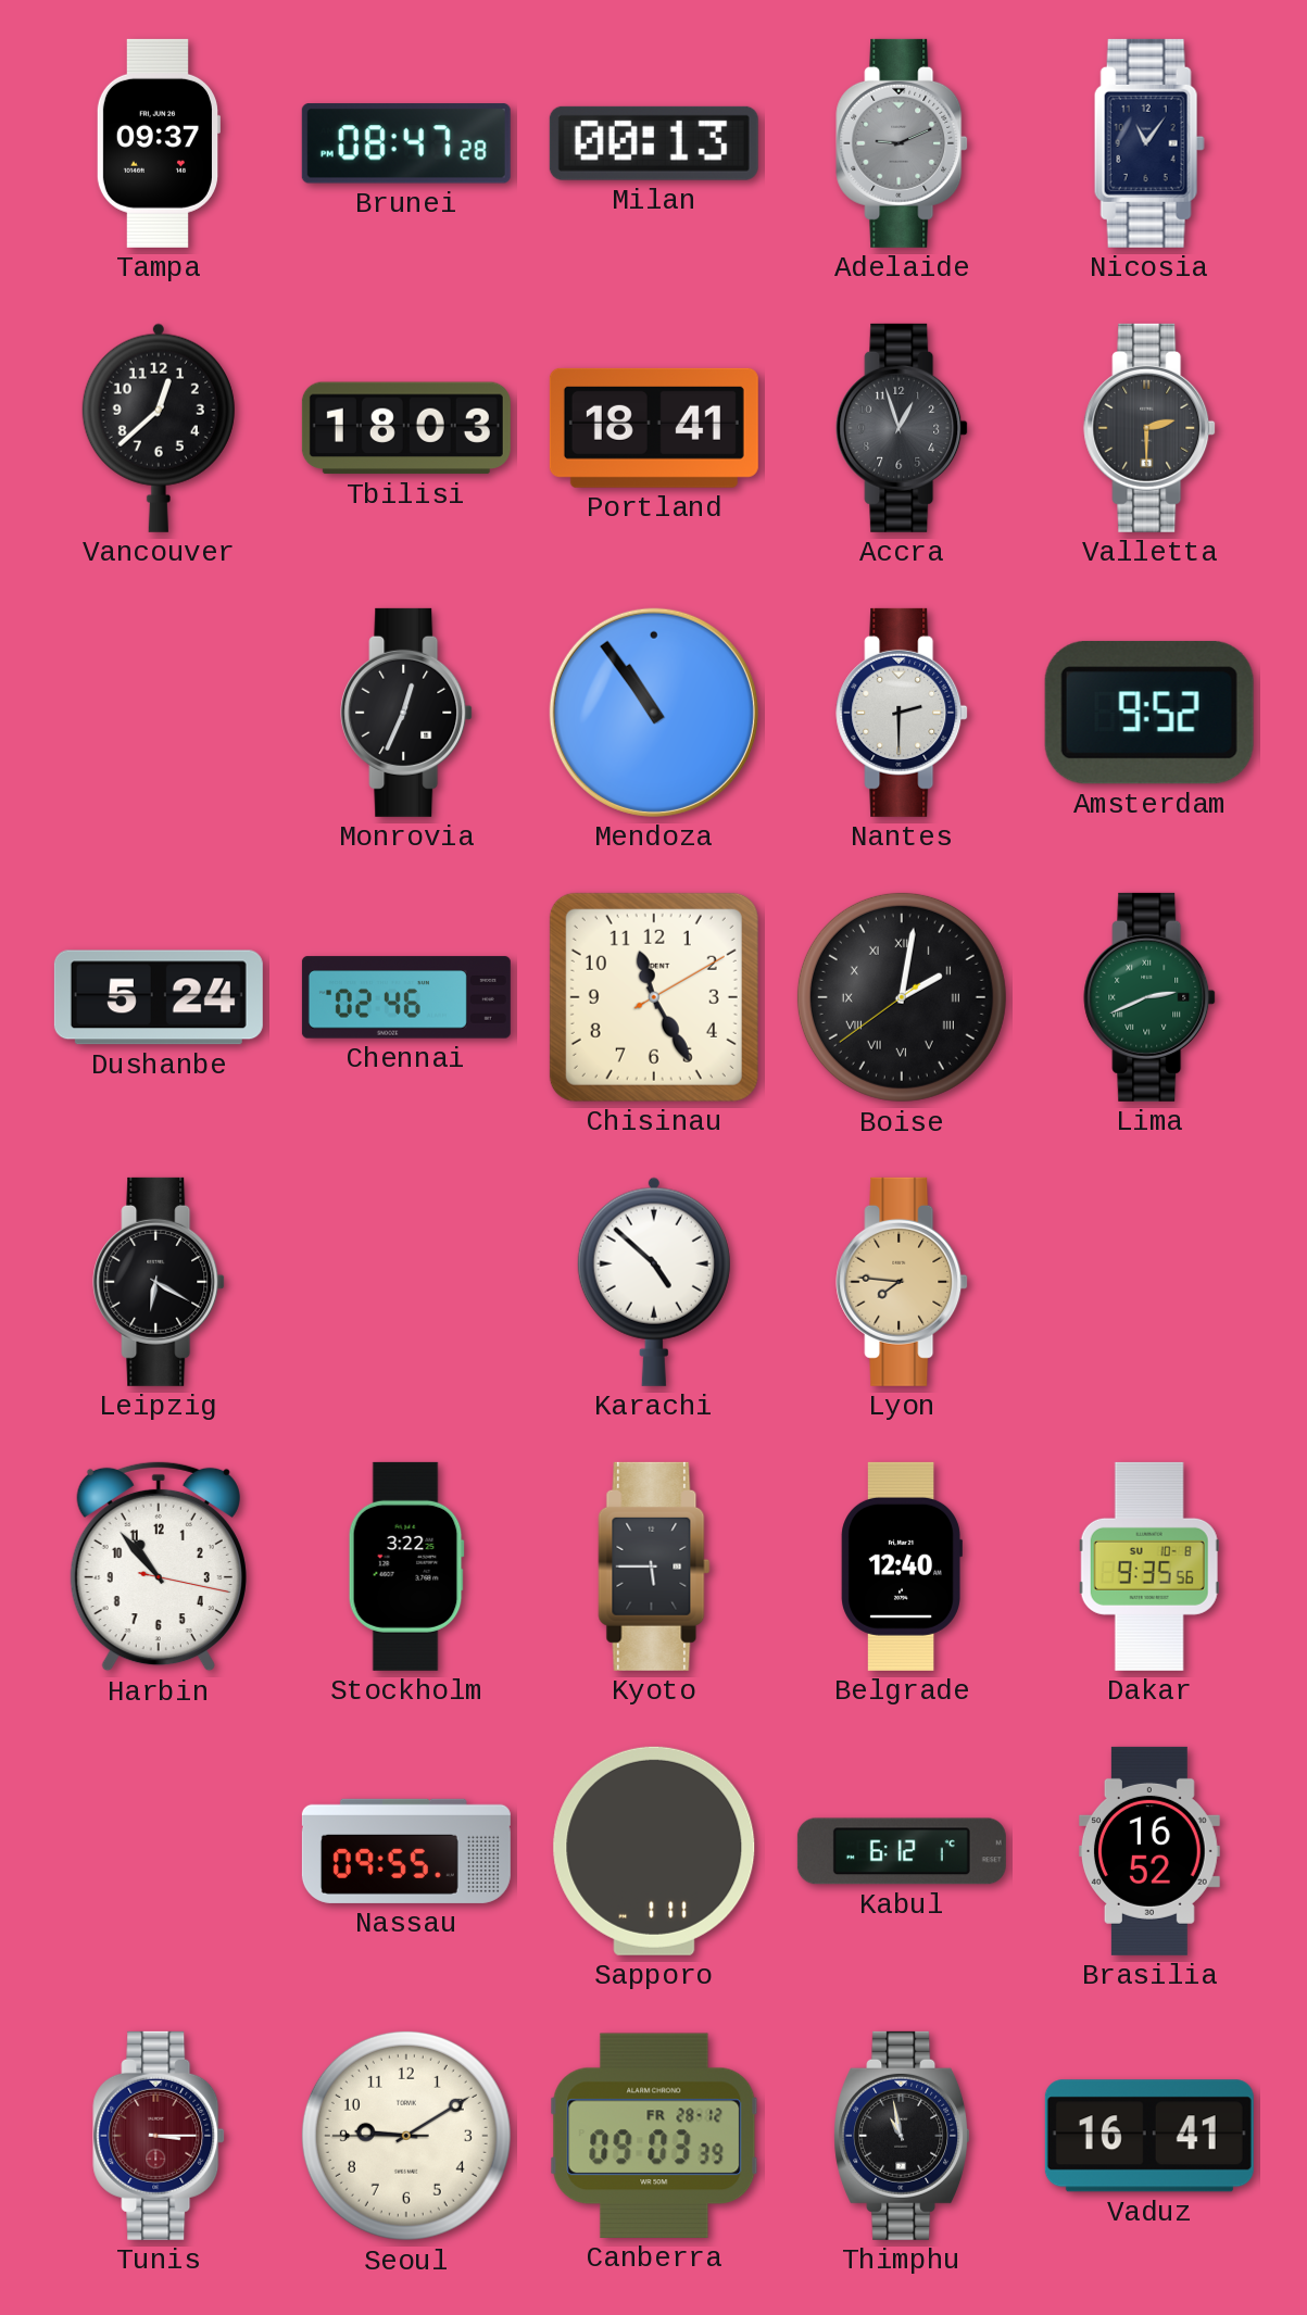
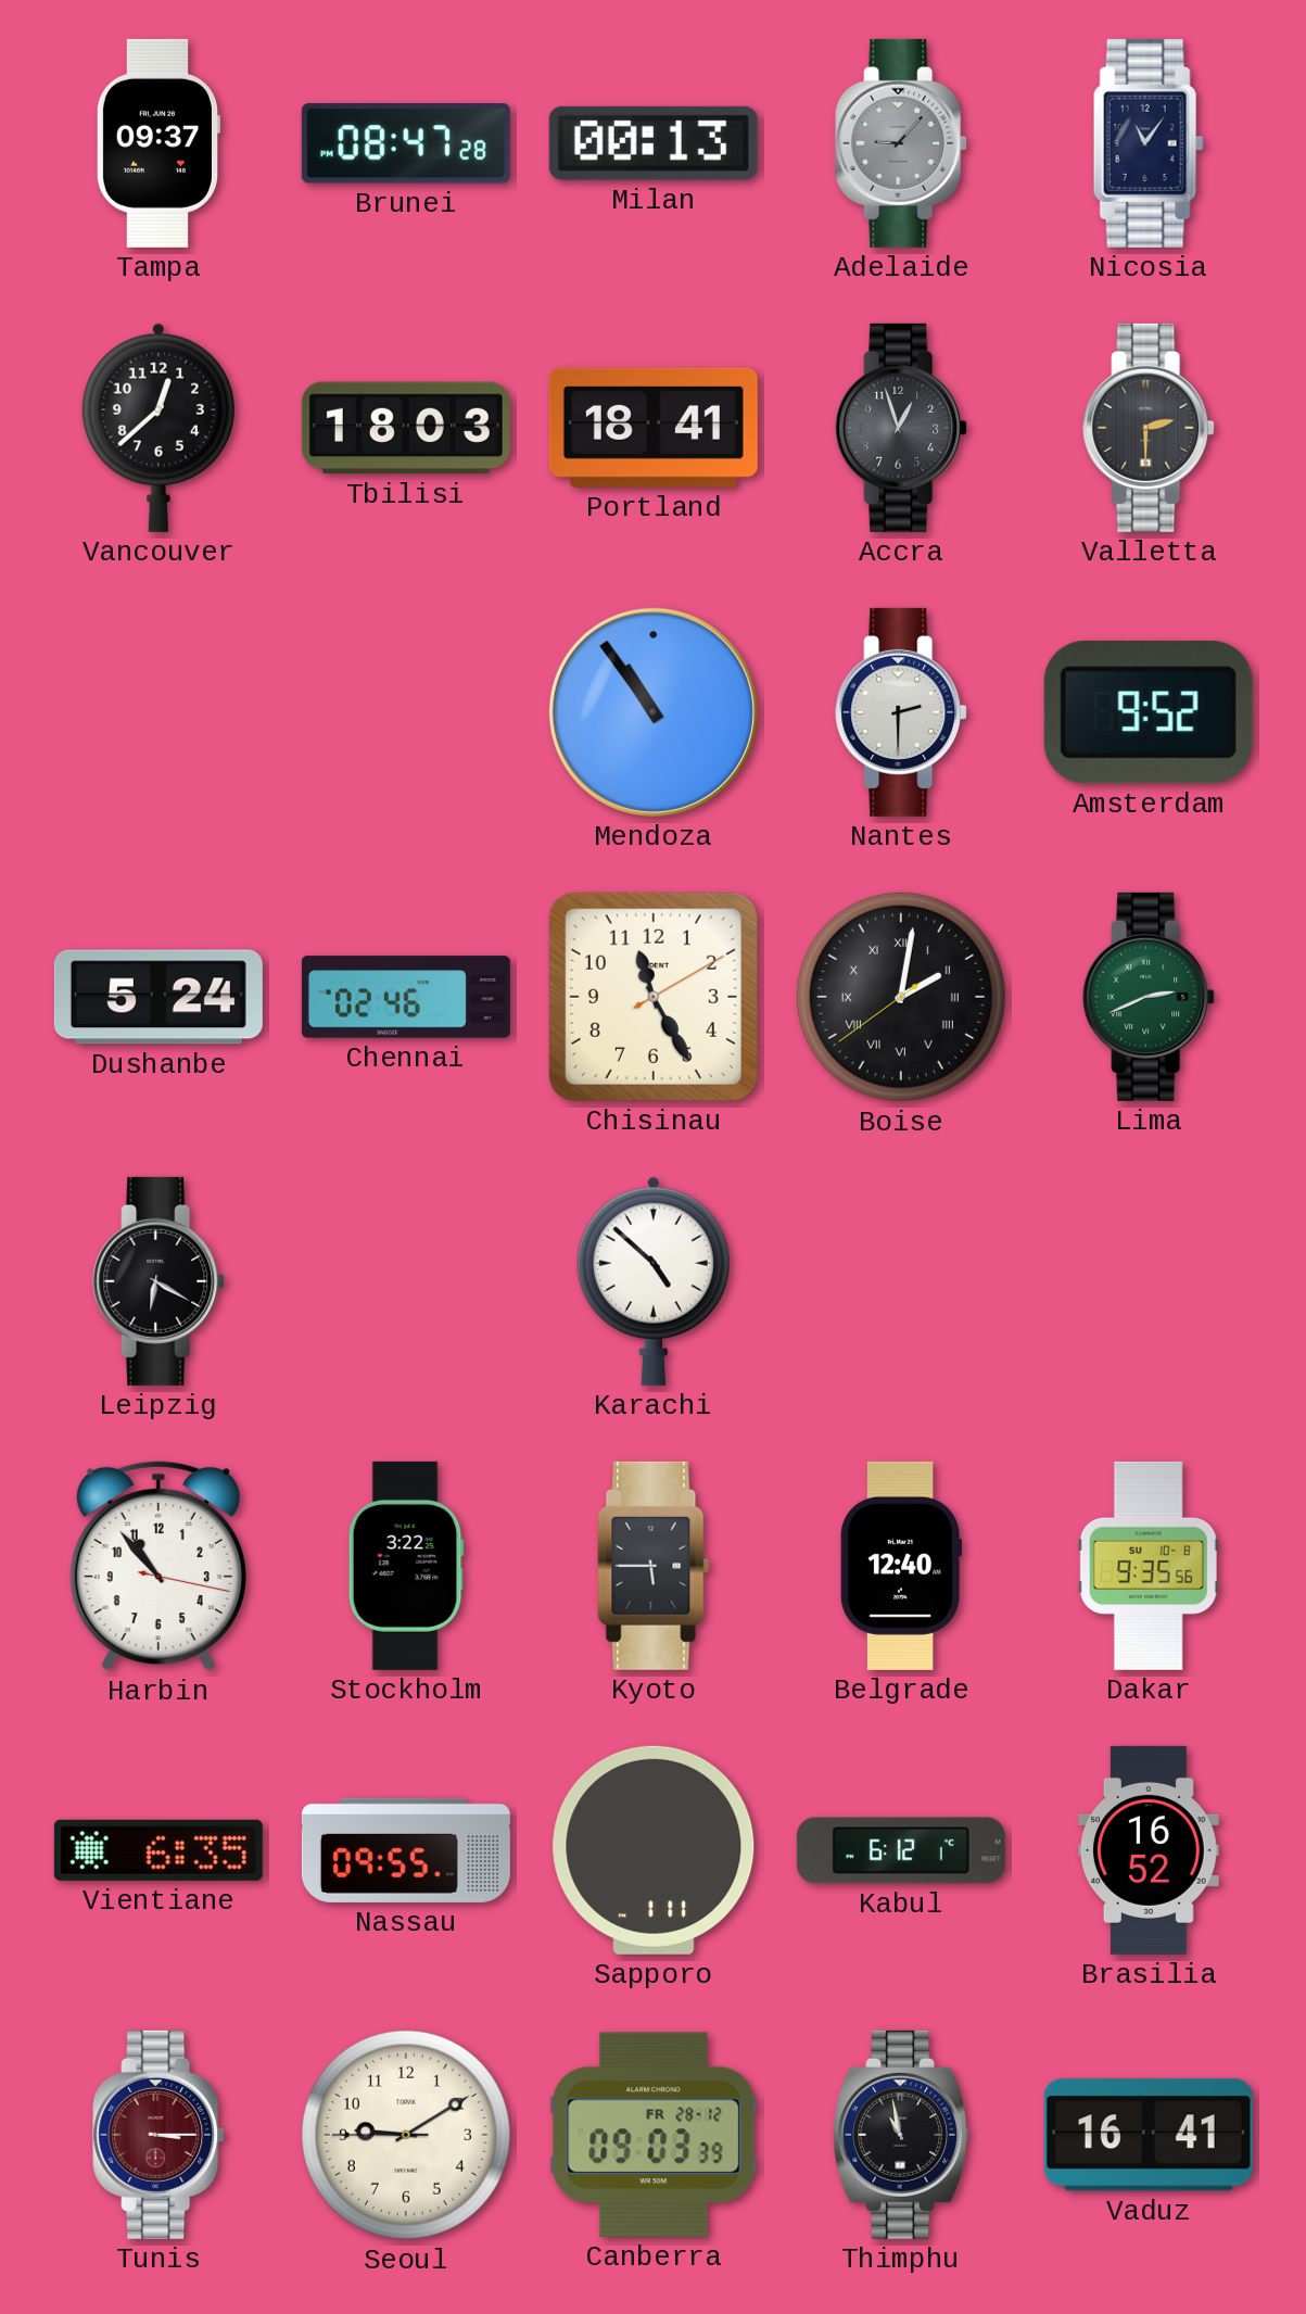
Adelaide: 9:11 -> 9:07
Monrovia: 12:34 -> none
Lyon: 7:46 -> none
Vientiane: none -> 6:35
